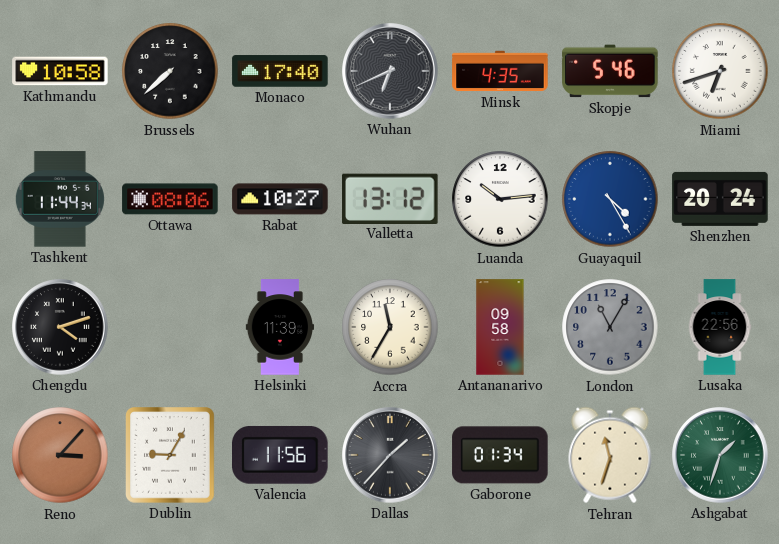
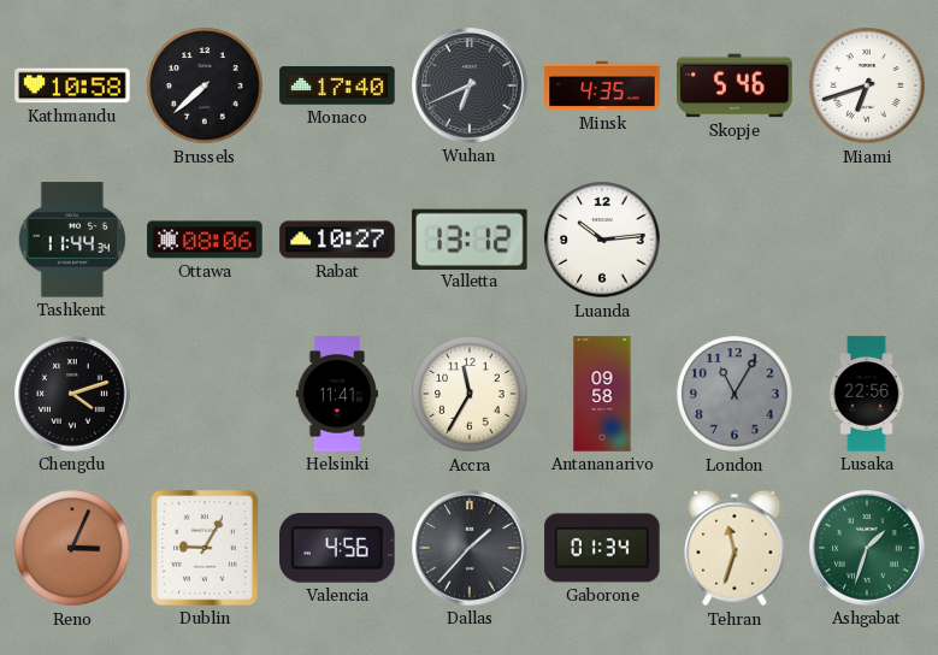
Guayaquil: 4:25 -> none
Shenzhen: 20:24 -> none
Helsinki: 11:39 -> 11:41
Reno: 3:07 -> 3:04
Valencia: 11:56 -> 4:56
